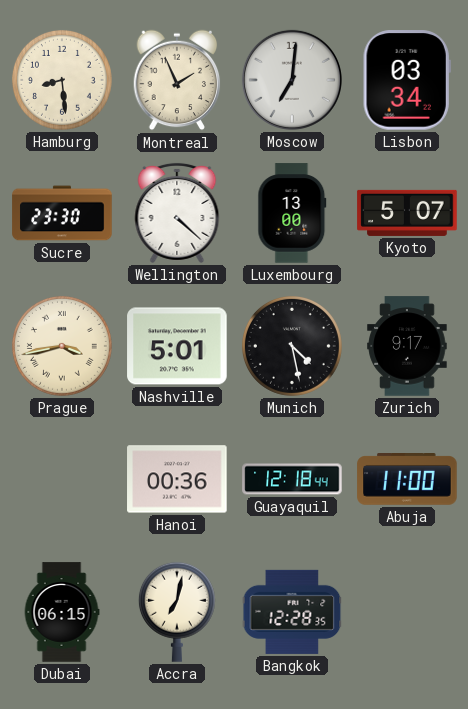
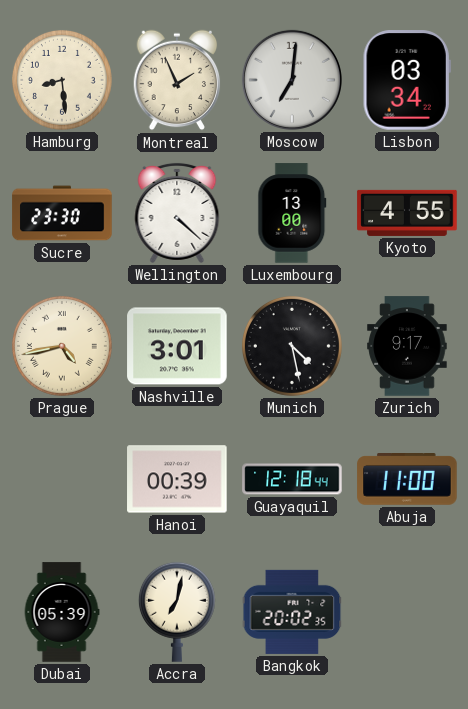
Kyoto: 5:07 -> 4:55
Prague: 3:43 -> 4:43
Nashville: 5:01 -> 3:01
Hanoi: 00:36 -> 00:39
Dubai: 06:15 -> 05:39
Bangkok: 12:28 -> 20:02
